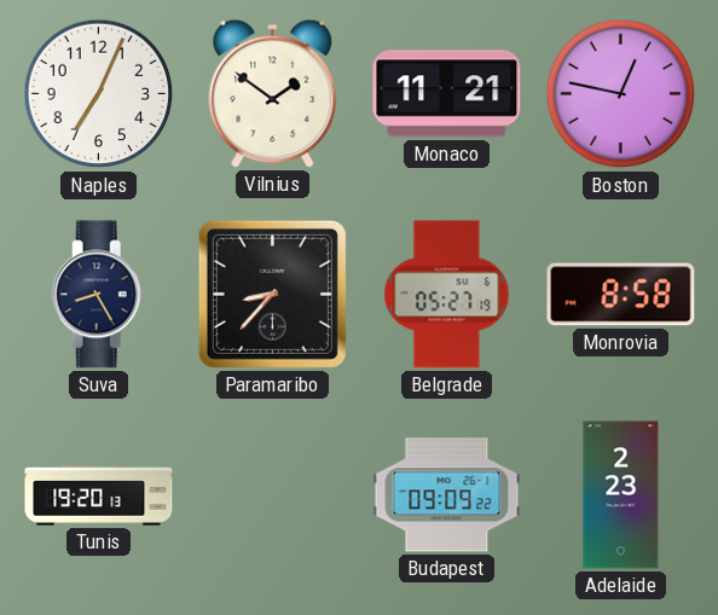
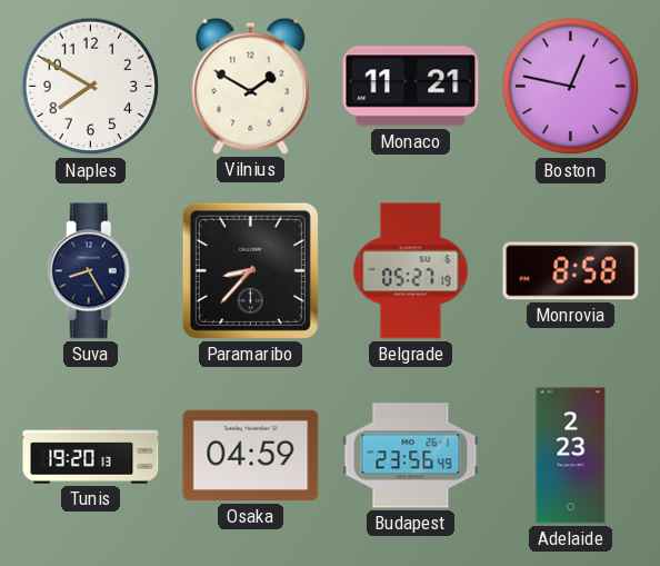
Naples: 7:04 -> 7:50
Vilnius: 1:51 -> 1:50
Osaka: none -> 04:59
Budapest: 09:09 -> 23:56
